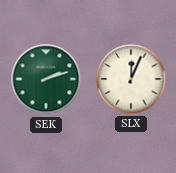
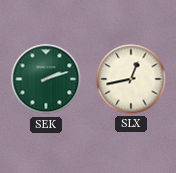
SLX: 12:04 -> 12:43
